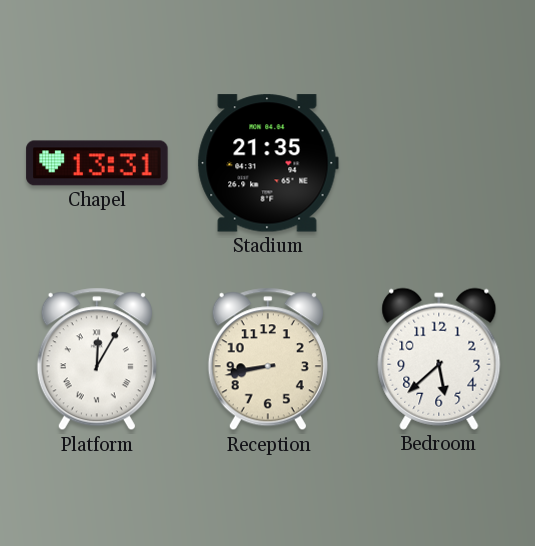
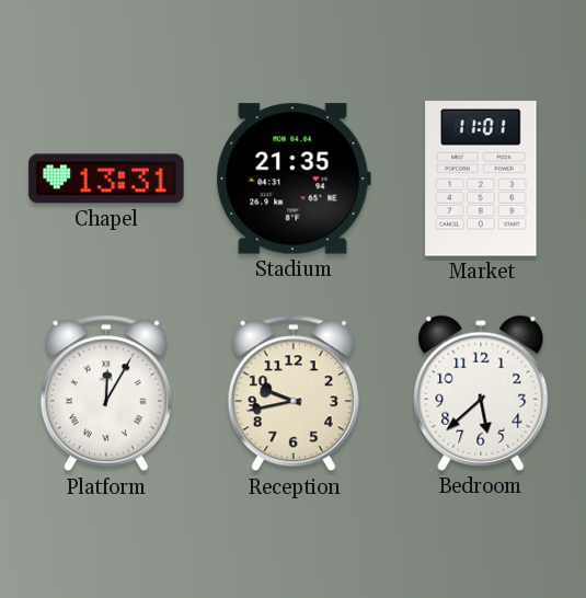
Market: none -> 11:01
Reception: 8:43 -> 9:43
